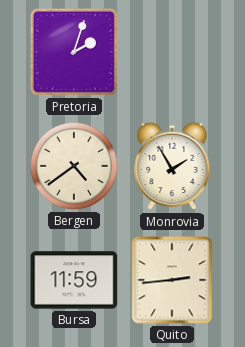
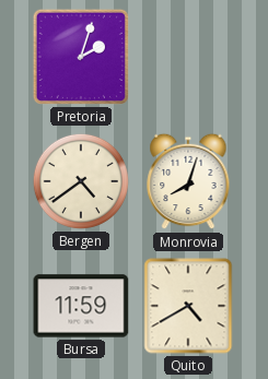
Monrovia: 1:55 -> 8:03
Quito: 2:44 -> 4:40
